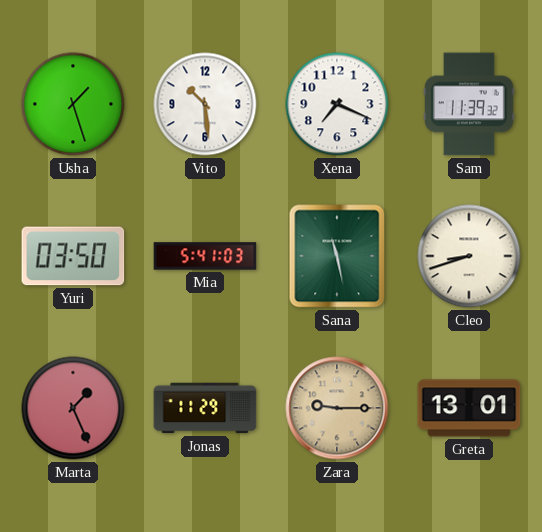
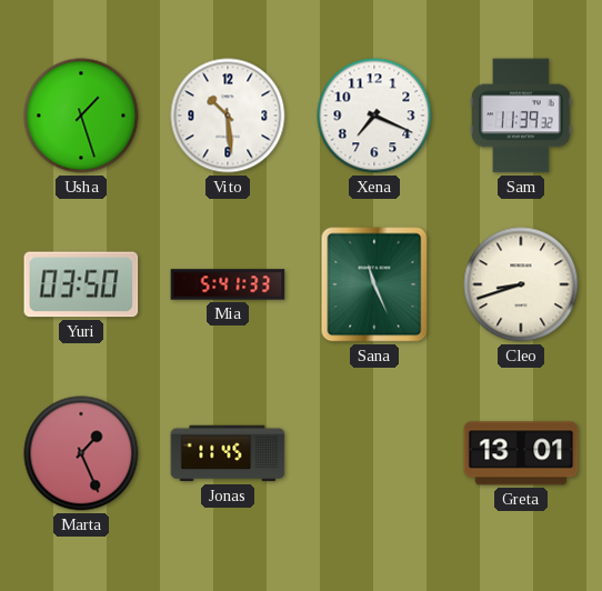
Mia: 5:41:03 -> 5:41:33
Sana: 11:28 -> 11:26
Jonas: 11:29 -> 11:45
Zara: 9:15 -> none
